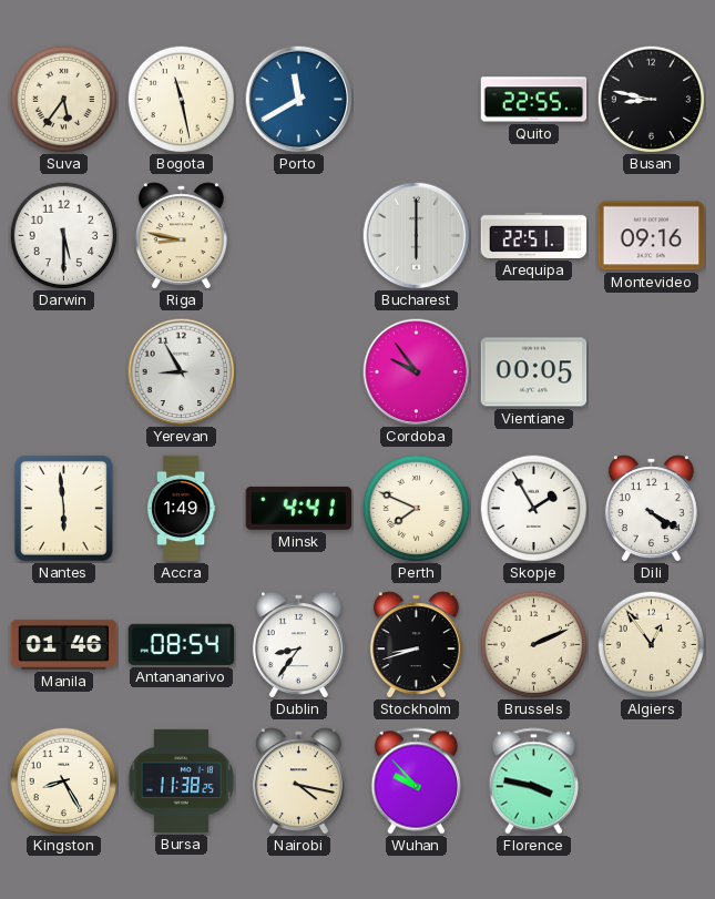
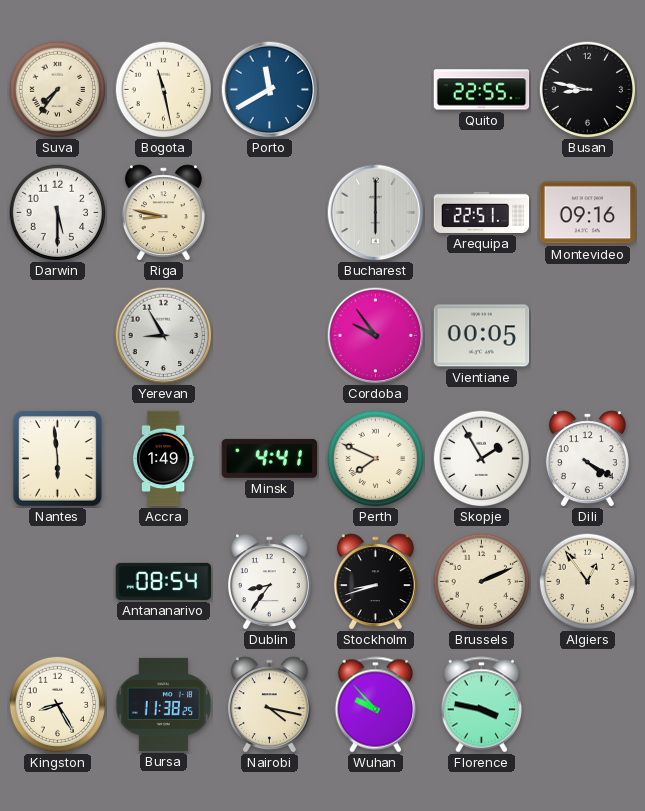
Suva: 5:36 -> 7:36
Manila: 01:46 -> none
